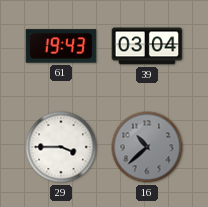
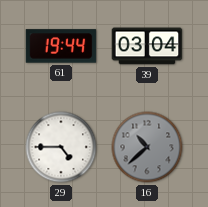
61: 19:43 -> 19:44
29: 3:45 -> 4:45
